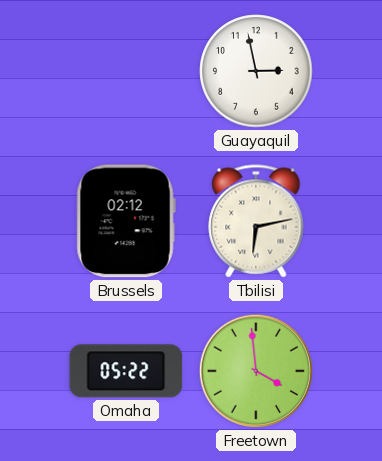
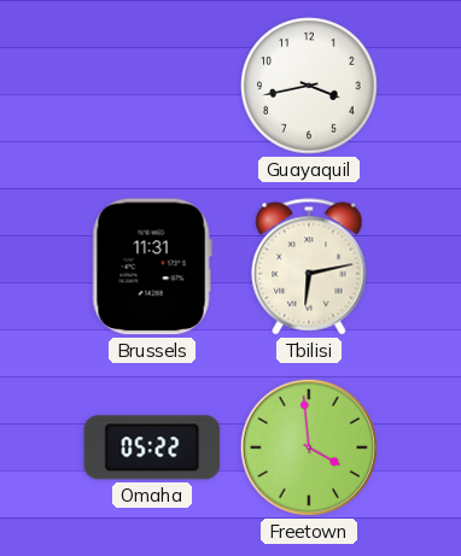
Guayaquil: 2:58 -> 3:43
Brussels: 02:12 -> 11:31
